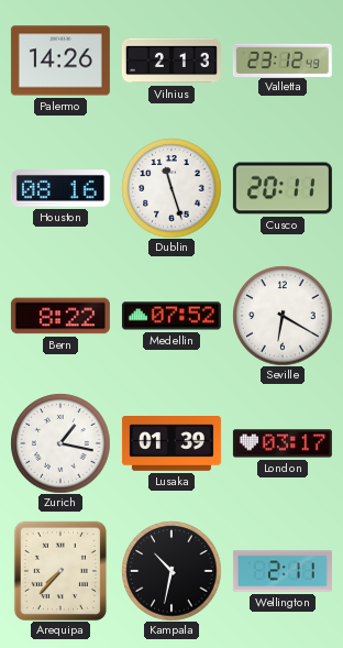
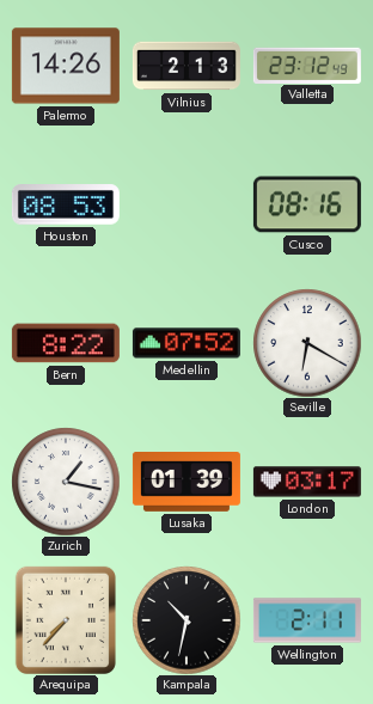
Houston: 08:16 -> 08:53
Dublin: 11:27 -> none
Cusco: 20:11 -> 08:16
